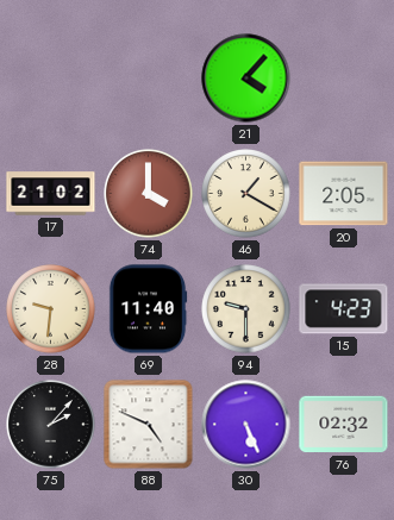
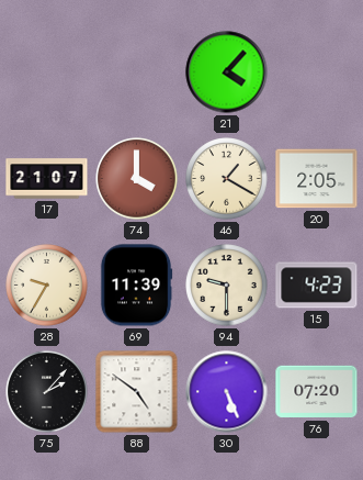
17: 21:02 -> 21:07
28: 9:31 -> 9:35
69: 11:40 -> 11:39
88: 4:49 -> 4:51
76: 02:32 -> 07:20
